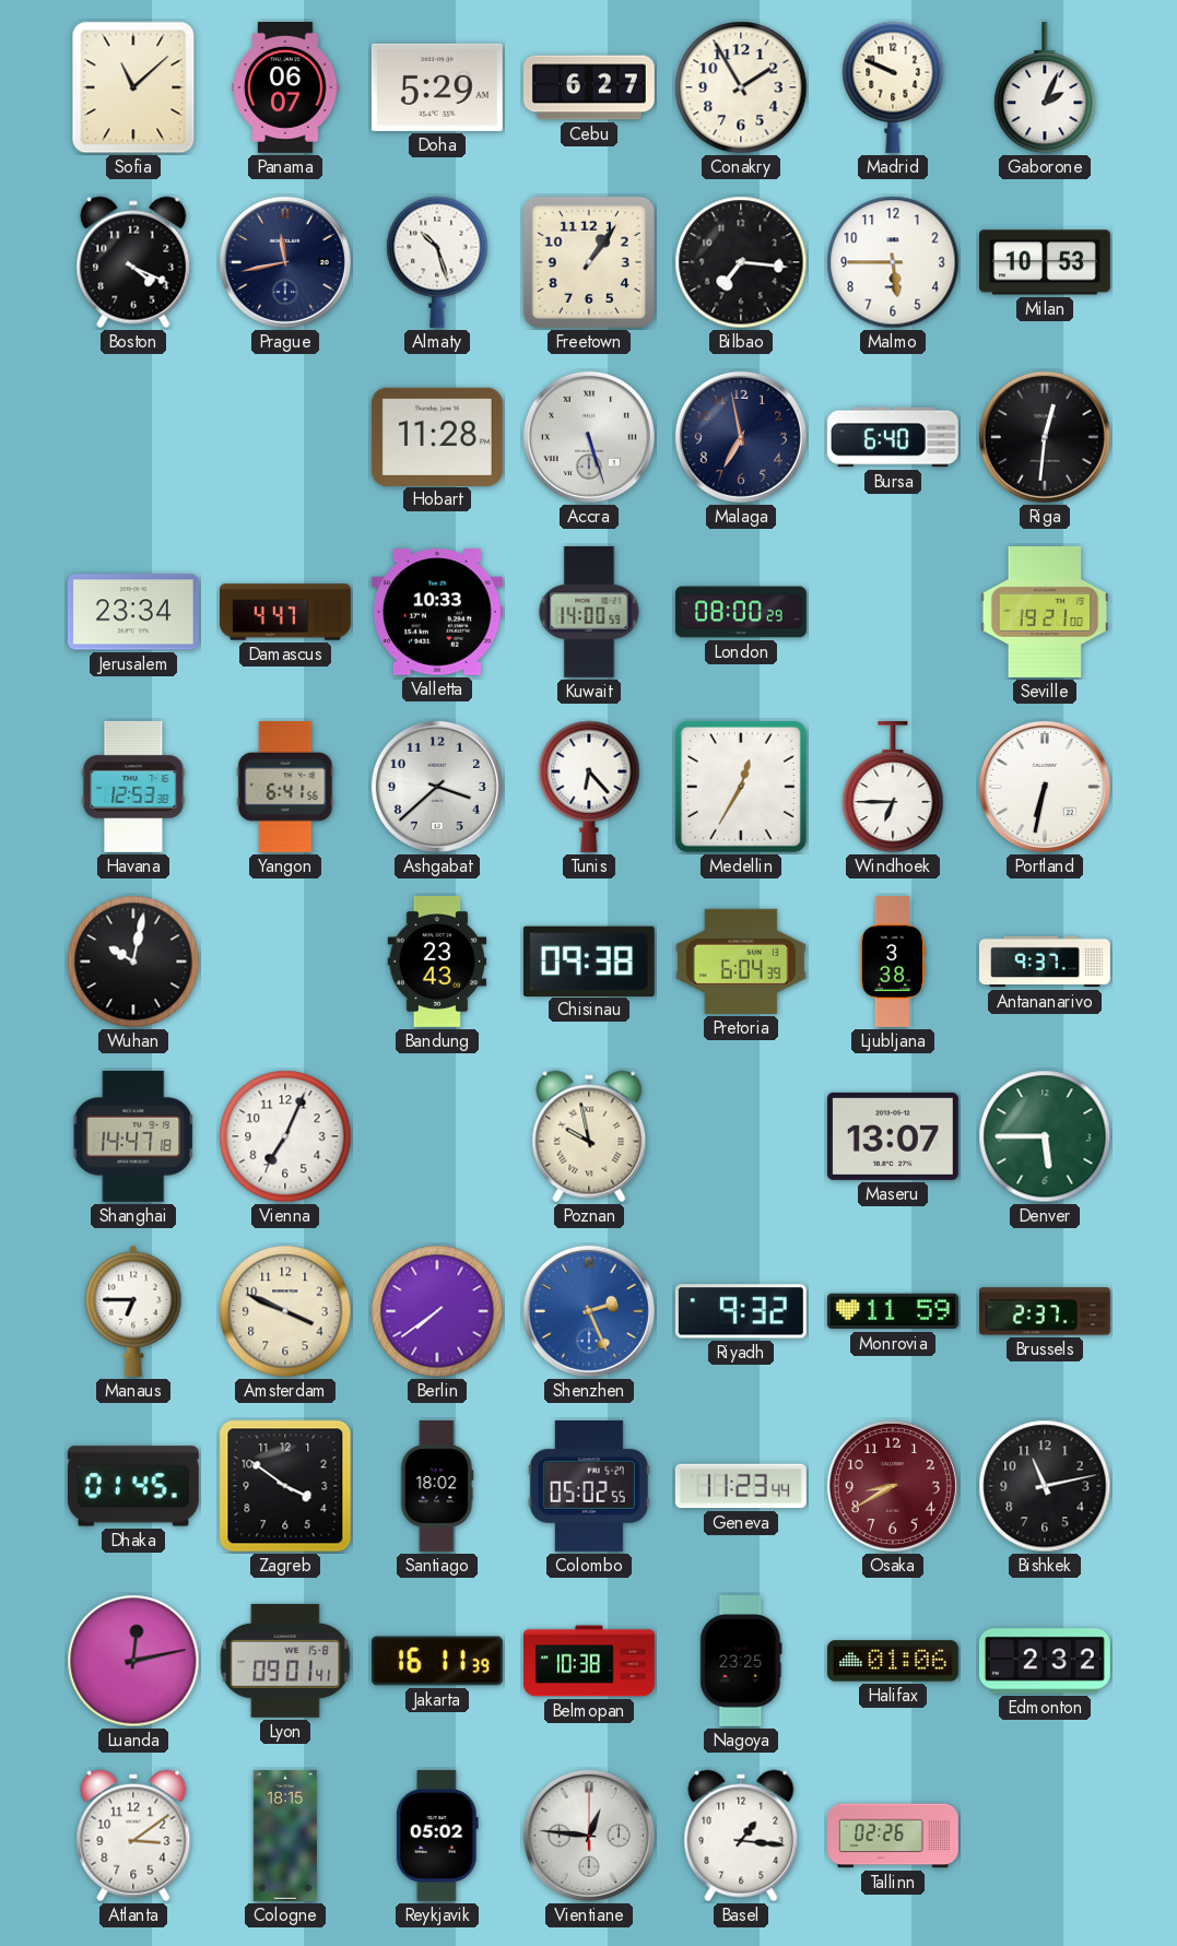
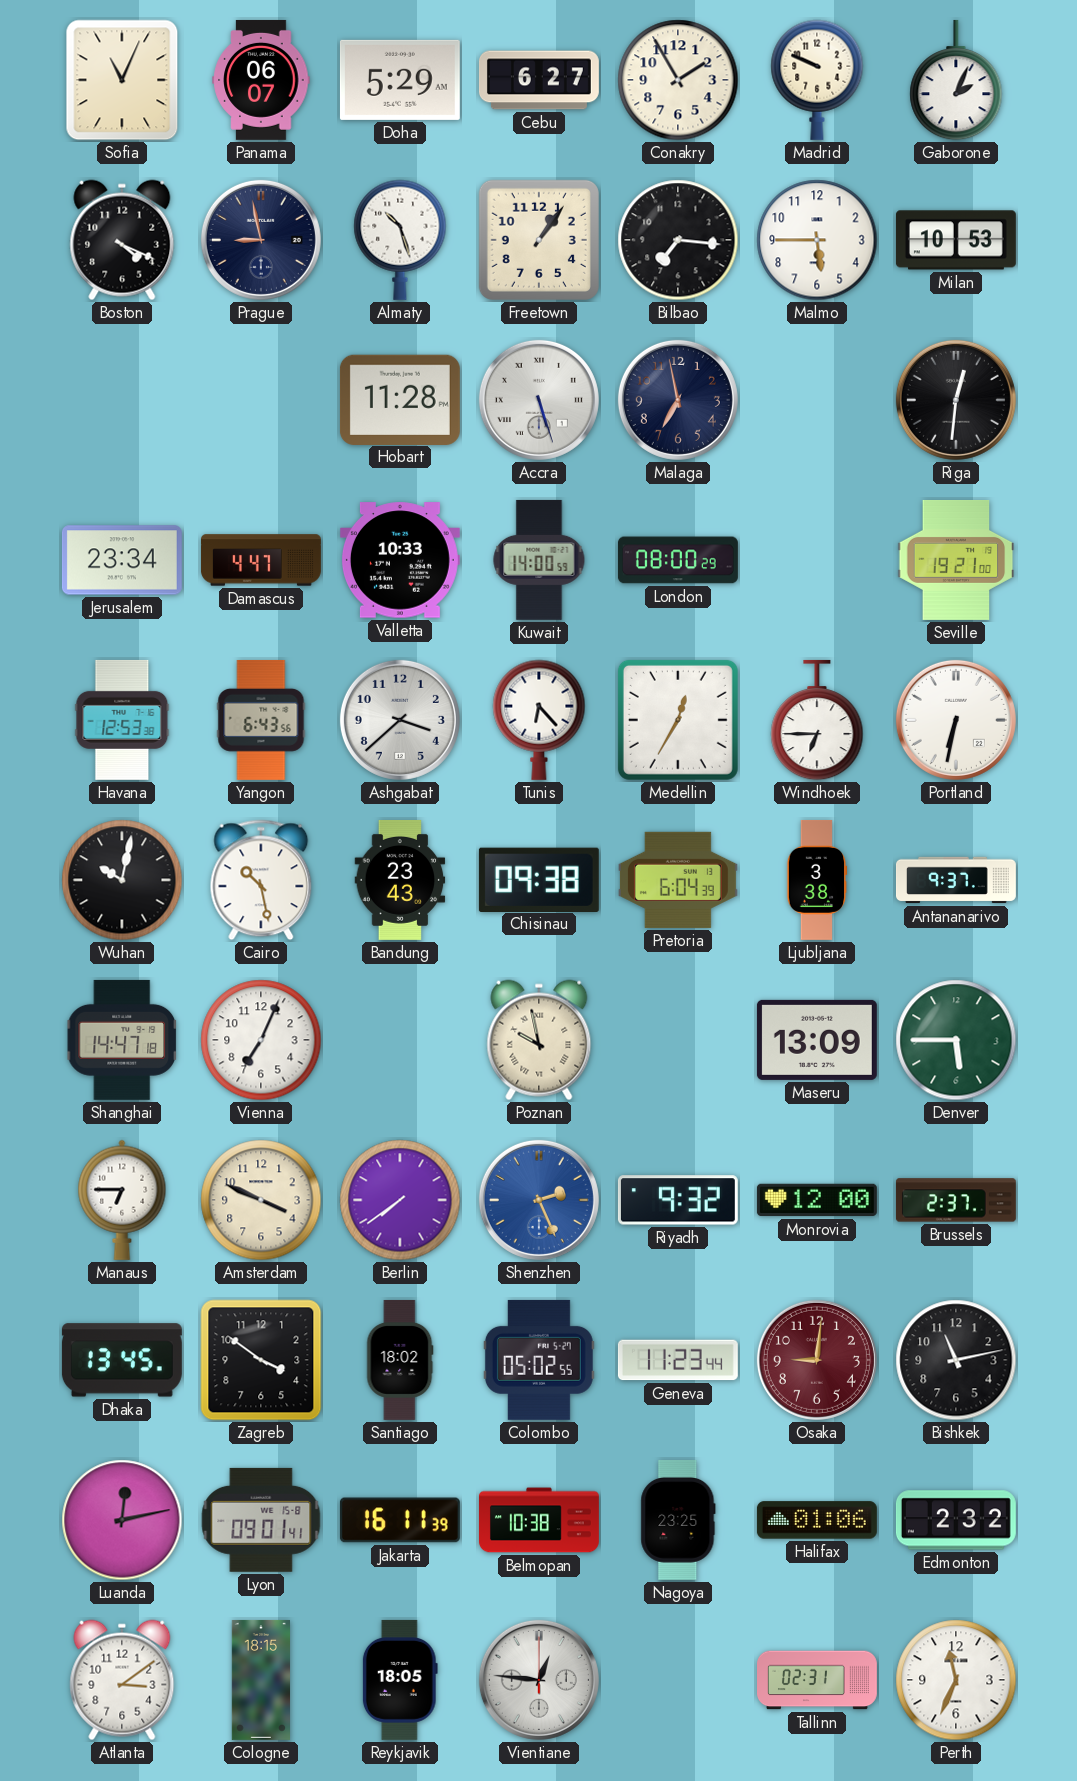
Sofia: 11:08 -> 11:04
Prague: 11:43 -> 8:58
Bursa: 6:40 -> none
Yangon: 6:41 -> 6:43
Cairo: none -> 10:28
Maseru: 13:07 -> 13:09
Monrovia: 11:59 -> 12:00
Dhaka: 01:45 -> 13:45
Osaka: 8:40 -> 9:01
Reykjavik: 05:02 -> 18:05
Basel: 1:16 -> none
Tallinn: 02:26 -> 02:31
Perth: none -> 11:34
